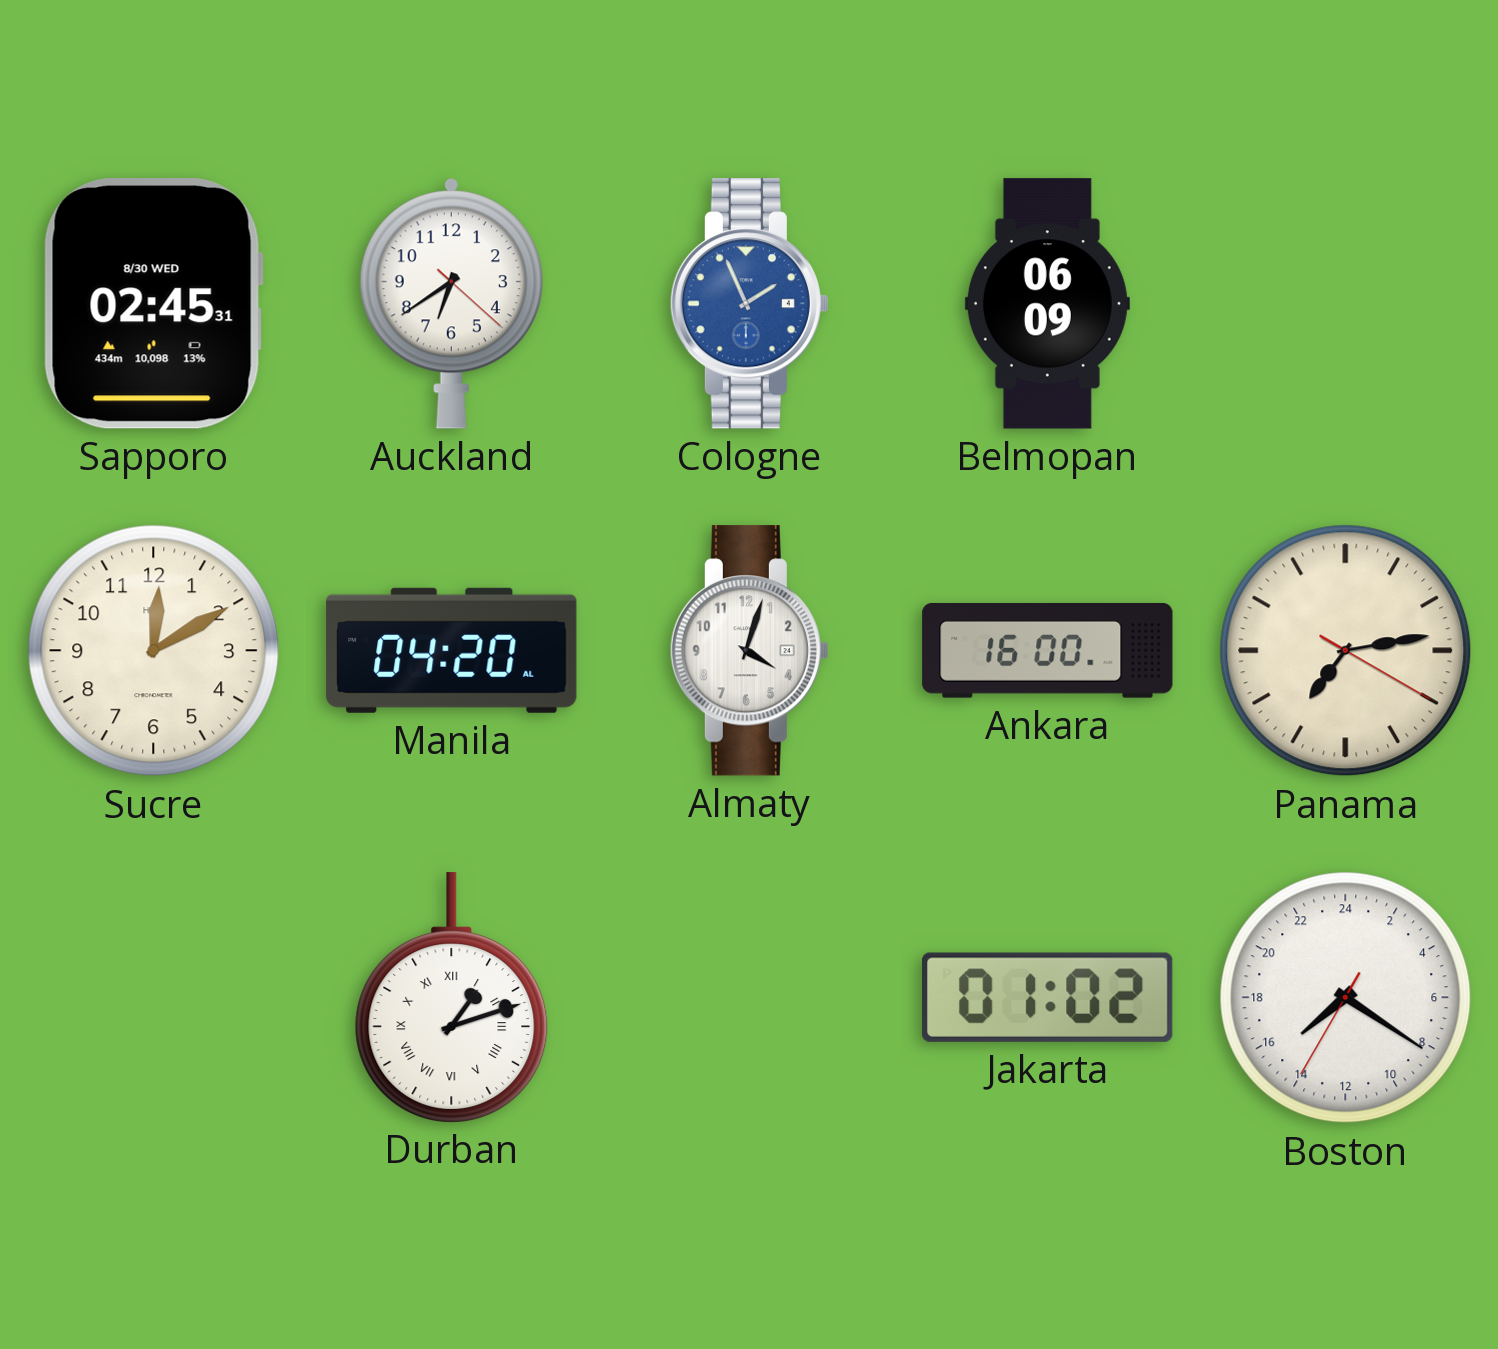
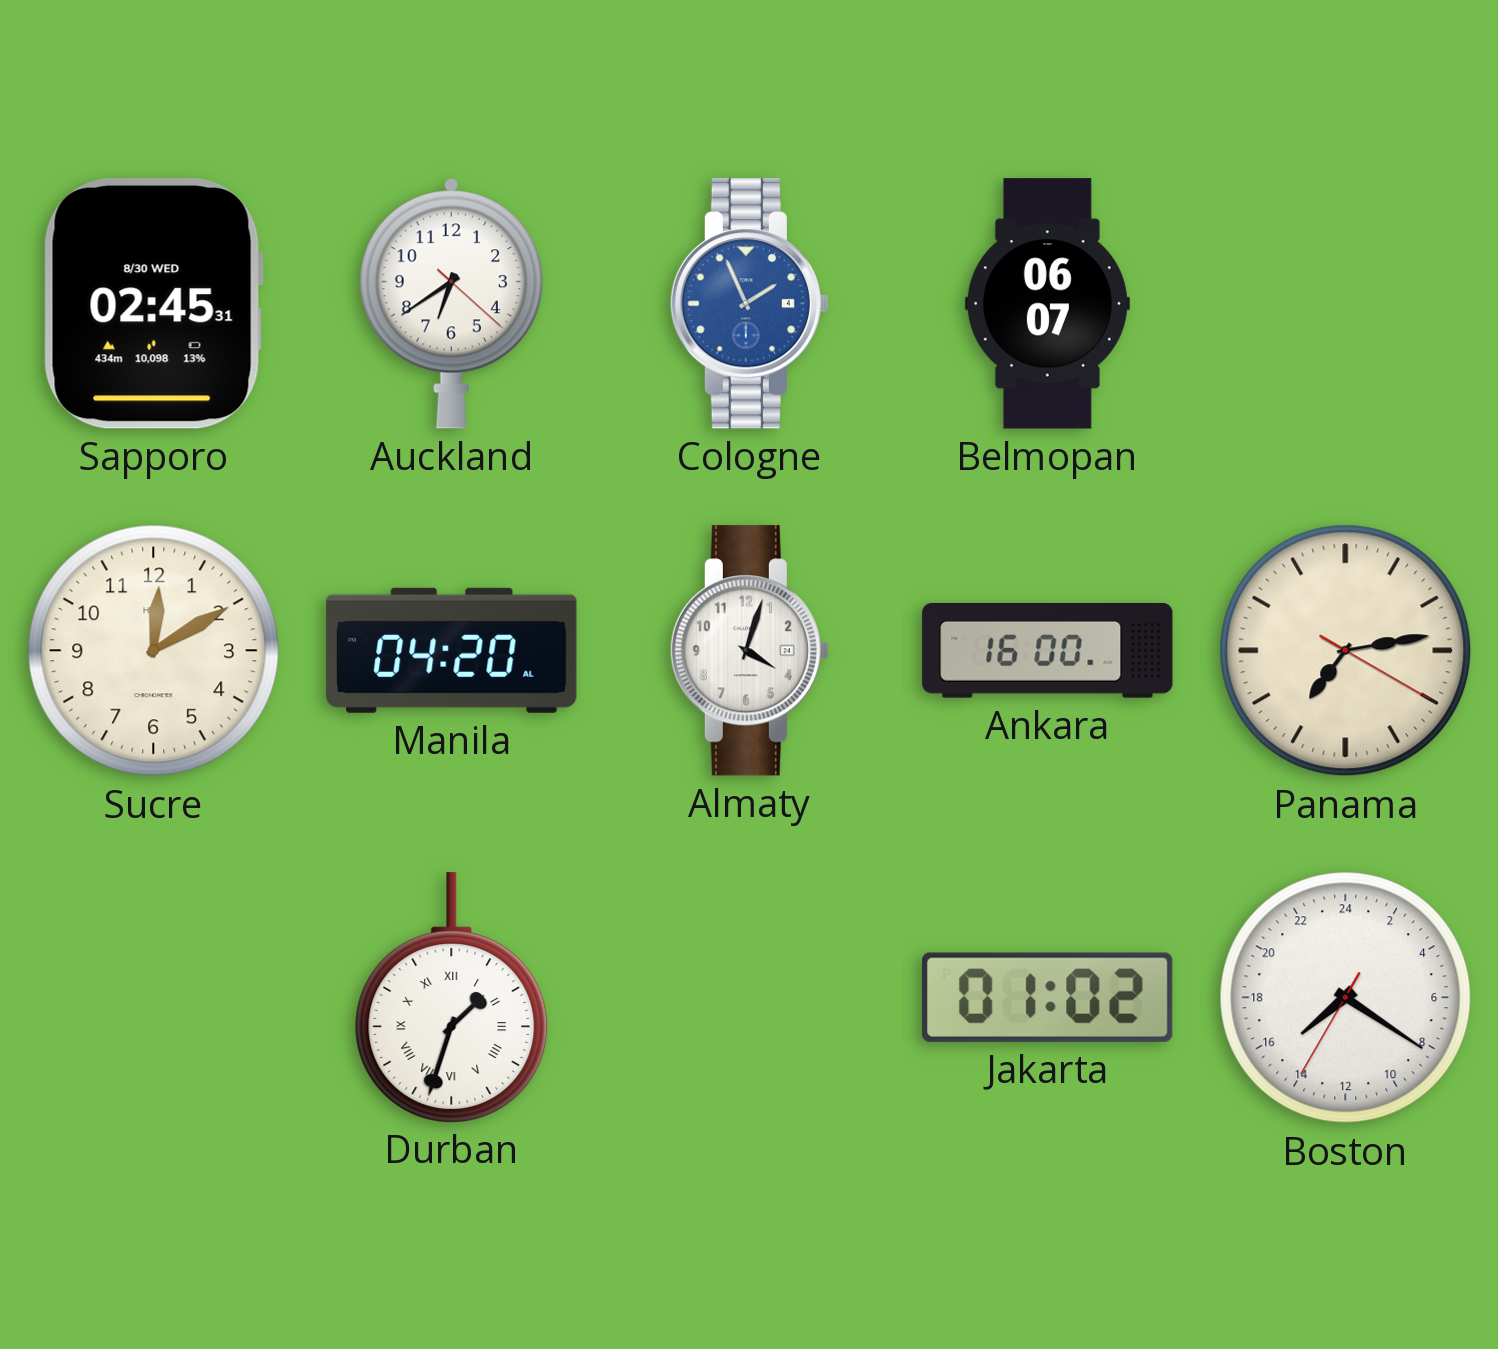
Belmopan: 06:09 -> 06:07
Durban: 1:12 -> 1:33
